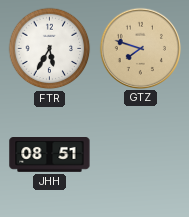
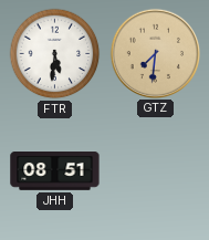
FTR: 5:35 -> 5:31
GTZ: 7:48 -> 7:31
